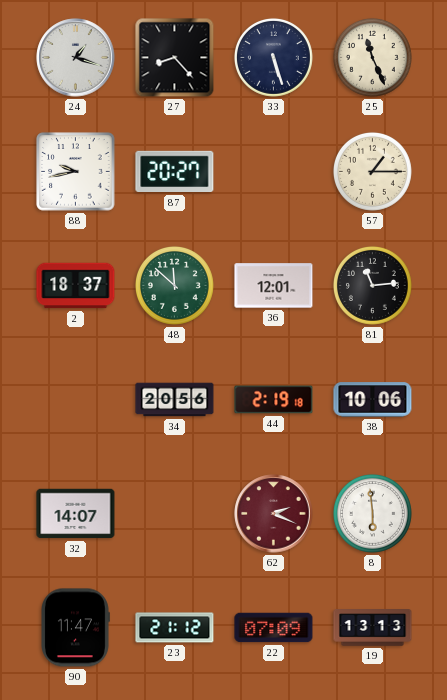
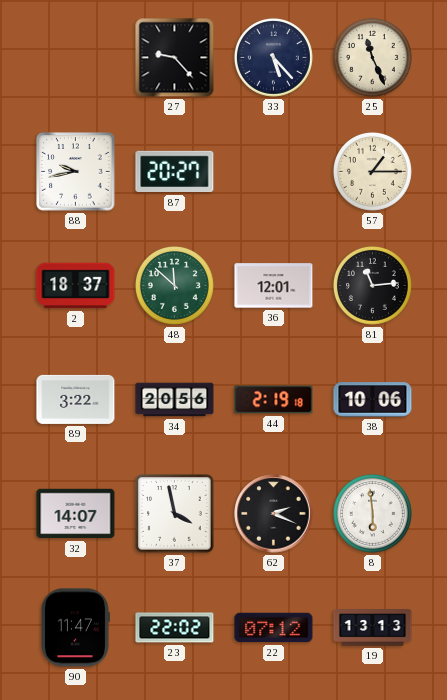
24: 1:18 -> none
27: 8:23 -> 9:23
33: 5:27 -> 5:23
89: none -> 3:22
37: none -> 3:58
62 dial: burgundy -> black
23: 21:12 -> 22:02
22: 07:09 -> 07:12
